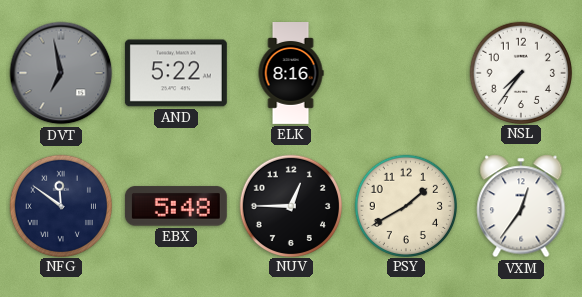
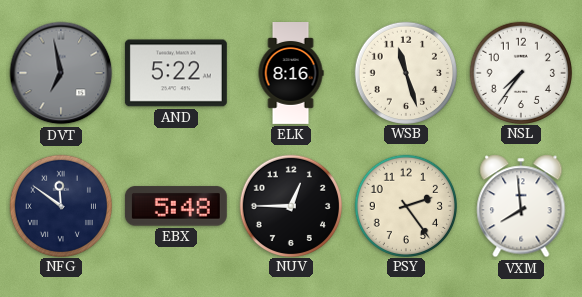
WSB: none -> 11:27
PSY: 1:40 -> 2:24
VXM: 12:36 -> 7:59
